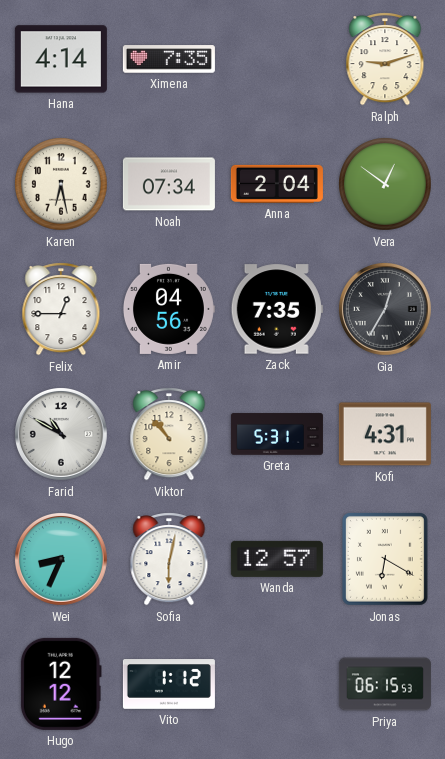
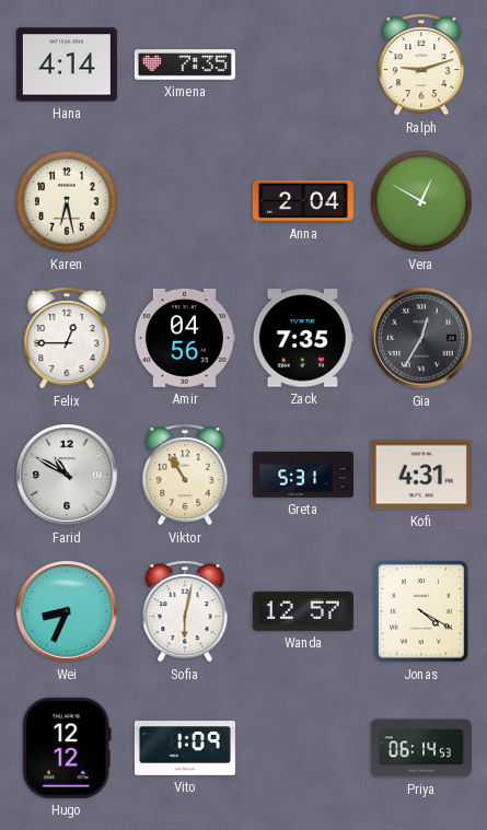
Noah: 07:34 -> none
Vera: 12:51 -> 12:50
Viktor: 10:53 -> 10:55
Jonas: 6:20 -> 4:20
Vito: 1:12 -> 1:09
Priya: 06:15 -> 06:14
